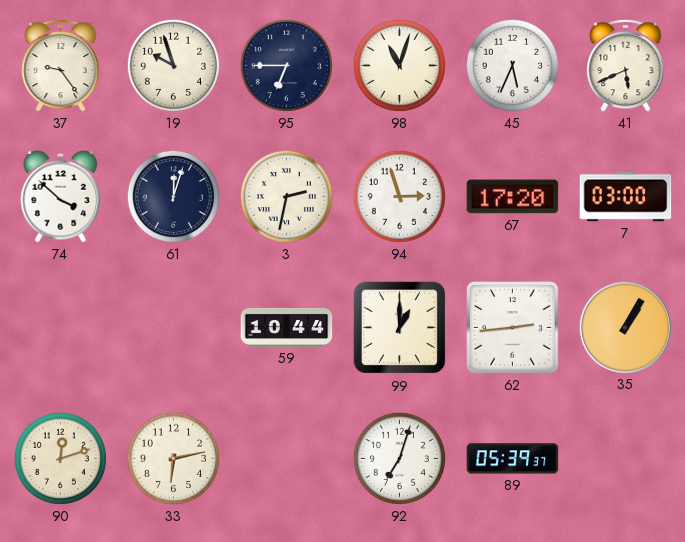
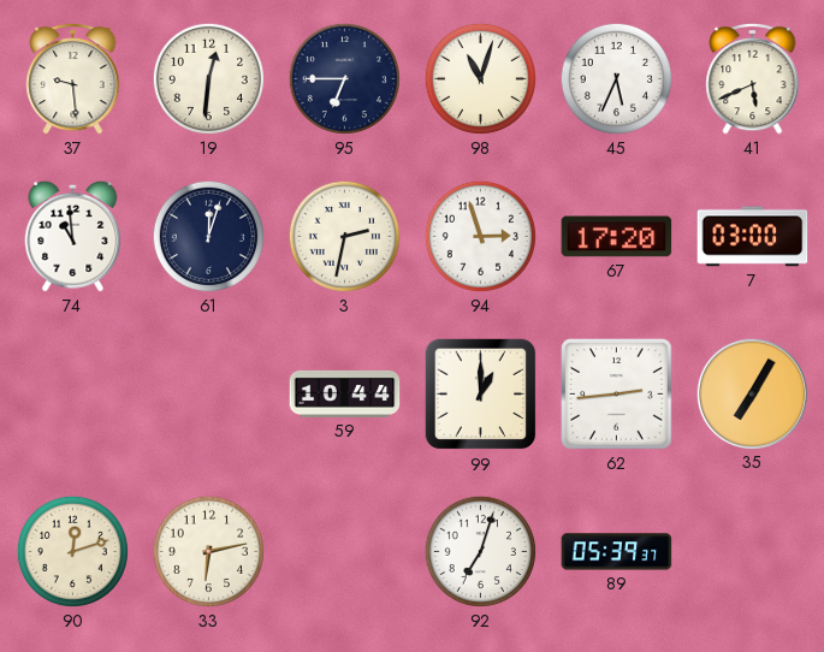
37: 9:24 -> 9:29
19: 9:57 -> 12:31
74: 3:52 -> 10:59
35: 1:05 -> 7:05
